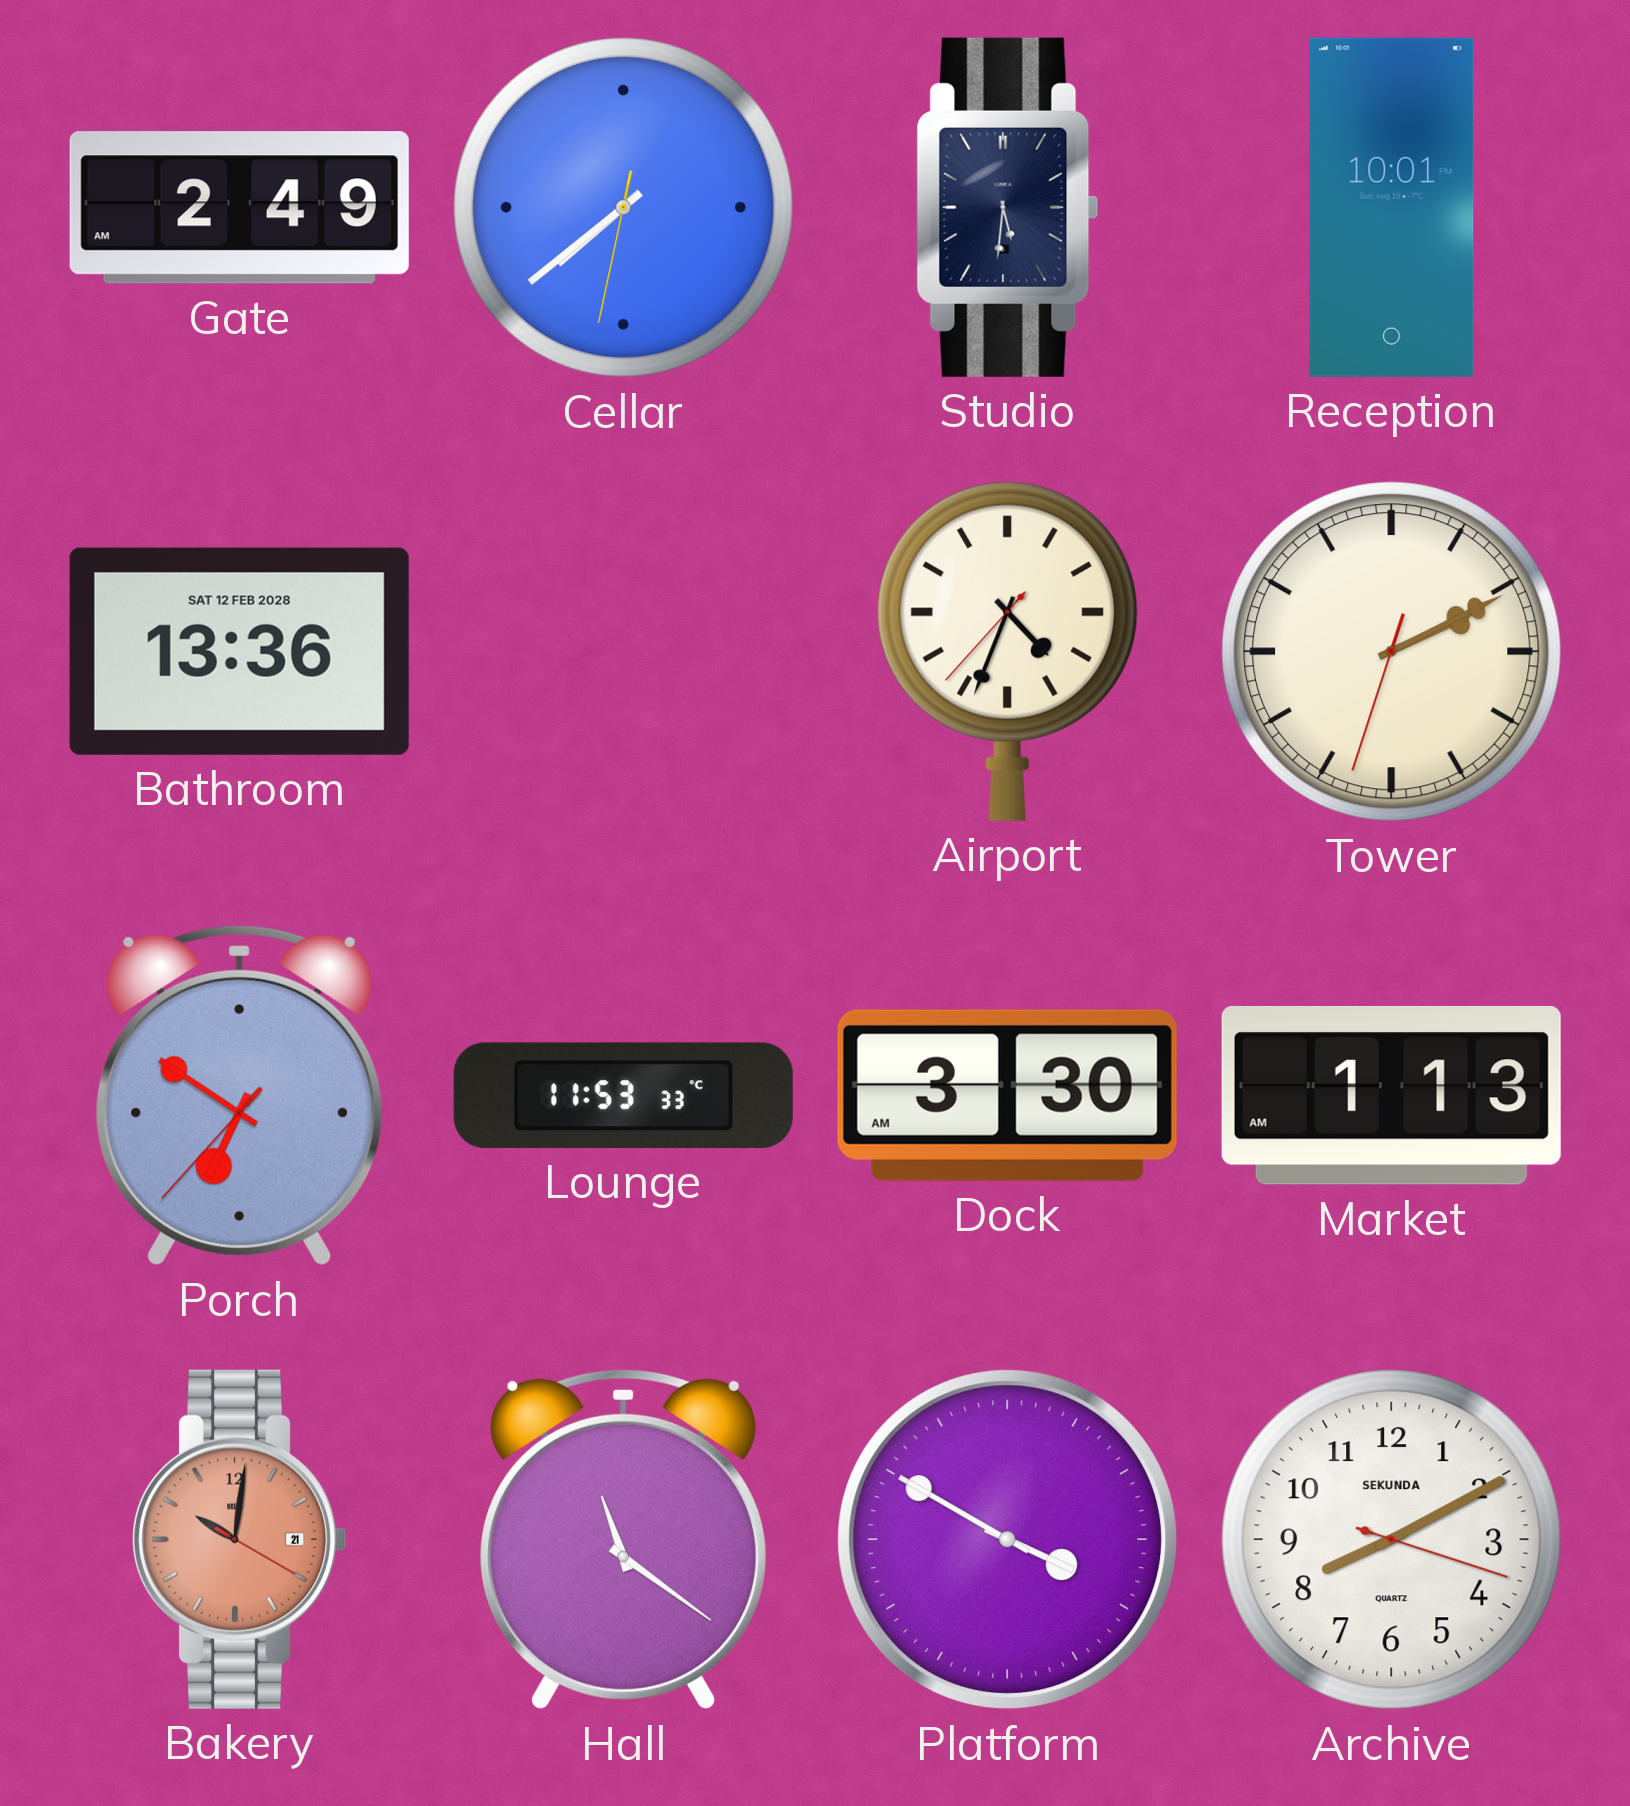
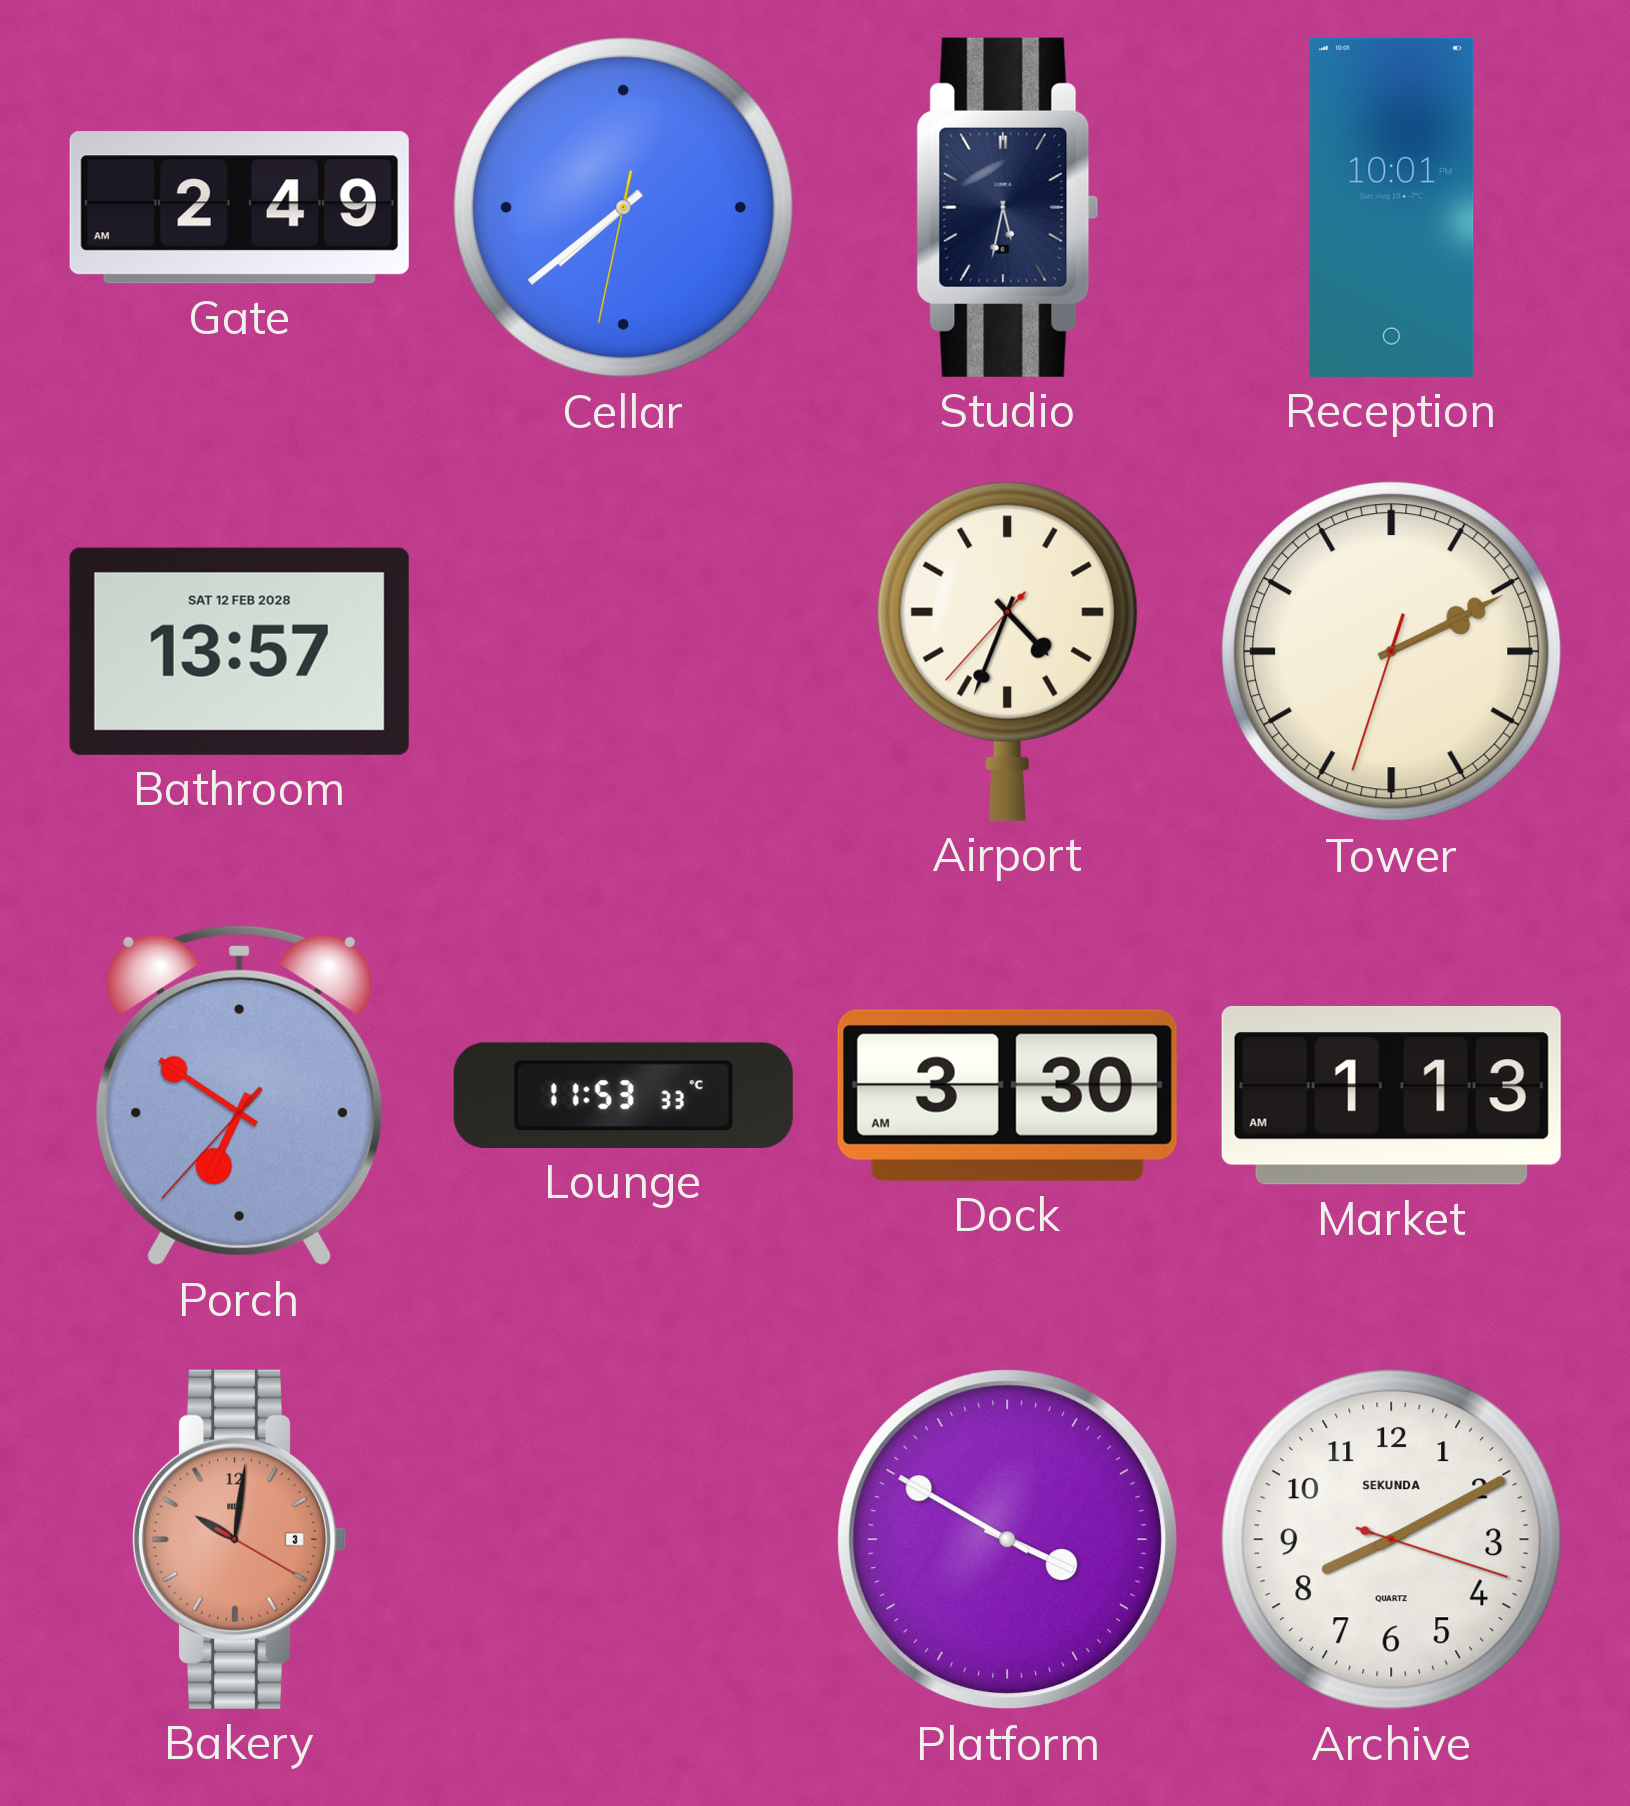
Studio: 5:31 -> 5:32
Bathroom: 13:36 -> 13:57
Bakery date: 21 -> 3
Hall: 11:21 -> none
